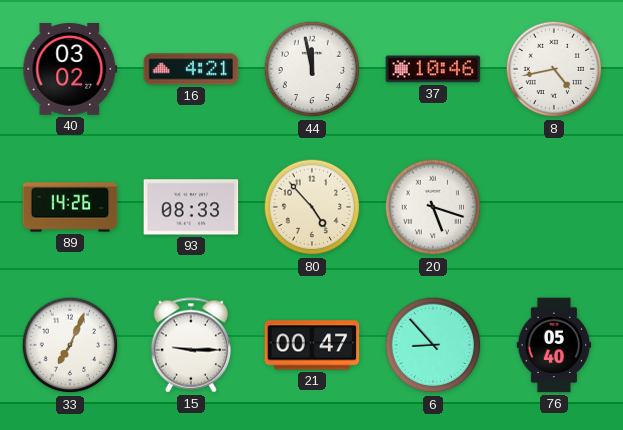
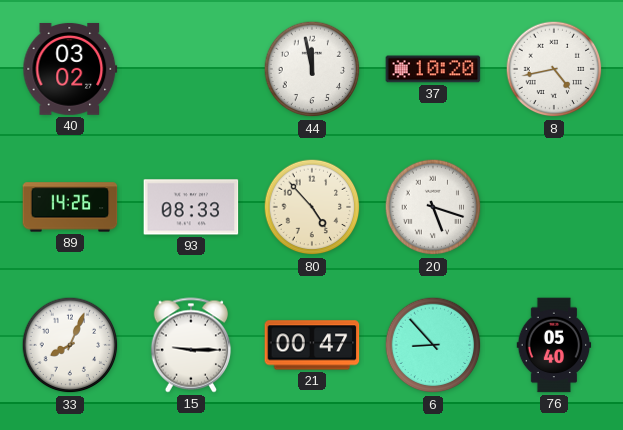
16: 4:21 -> none
37: 10:46 -> 10:20
33: 7:04 -> 8:04
